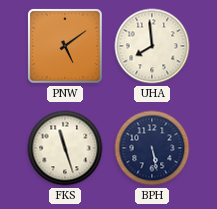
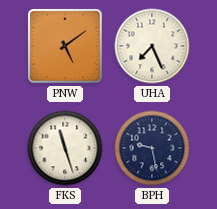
UHA: 7:59 -> 7:26
BPH: 5:28 -> 9:28
